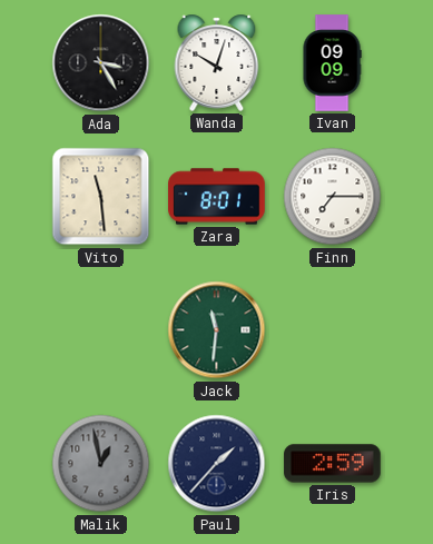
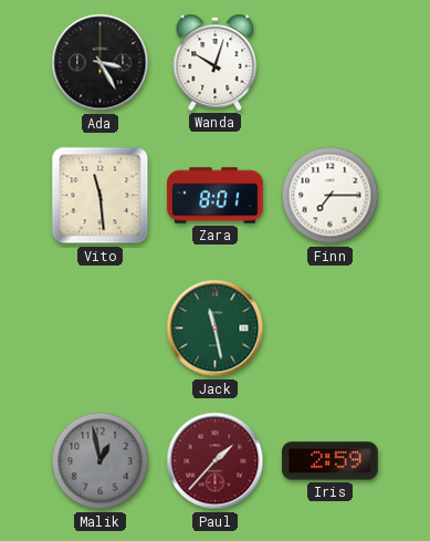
Ivan: 09:09 -> none
Jack: 11:31 -> 11:28
Paul dial: navy -> burgundy
